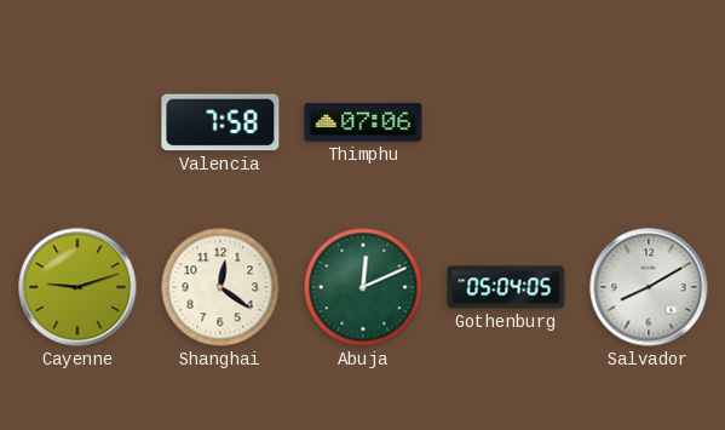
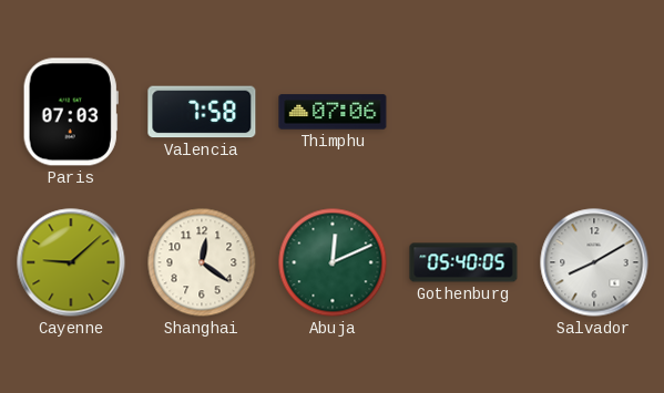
Paris: none -> 07:03
Cayenne: 9:12 -> 9:08
Gothenburg: 05:04 -> 05:40
